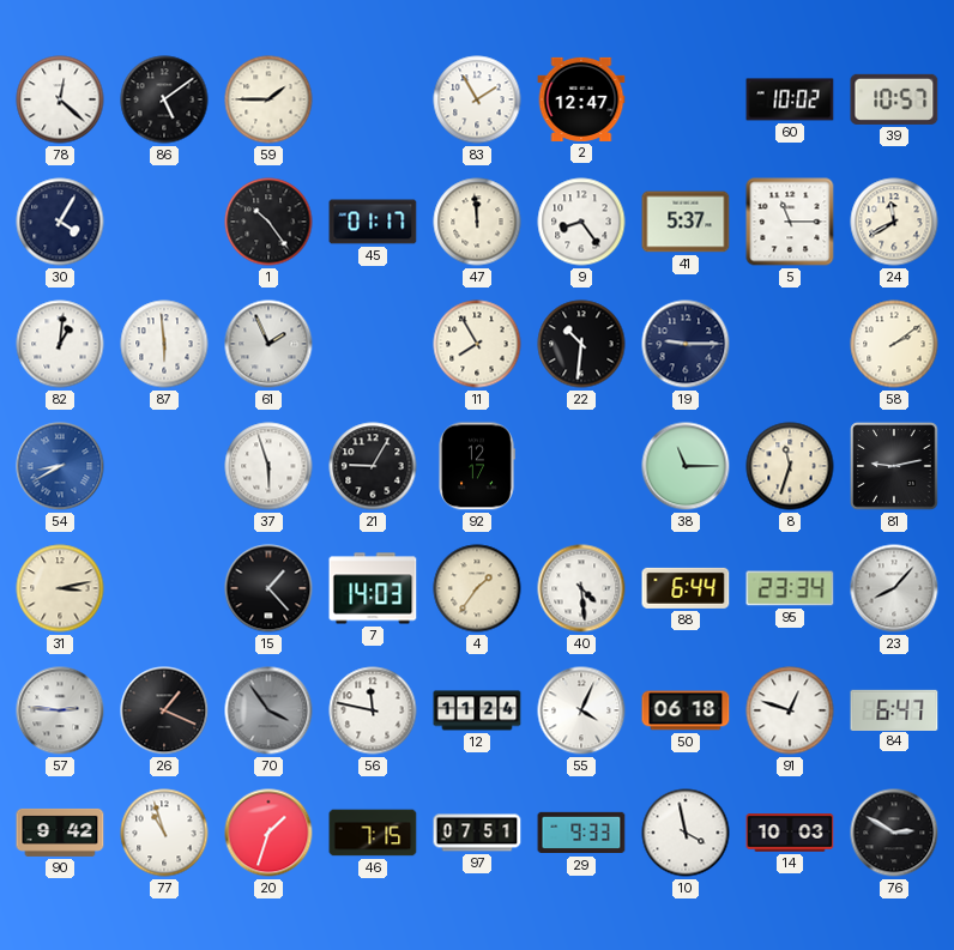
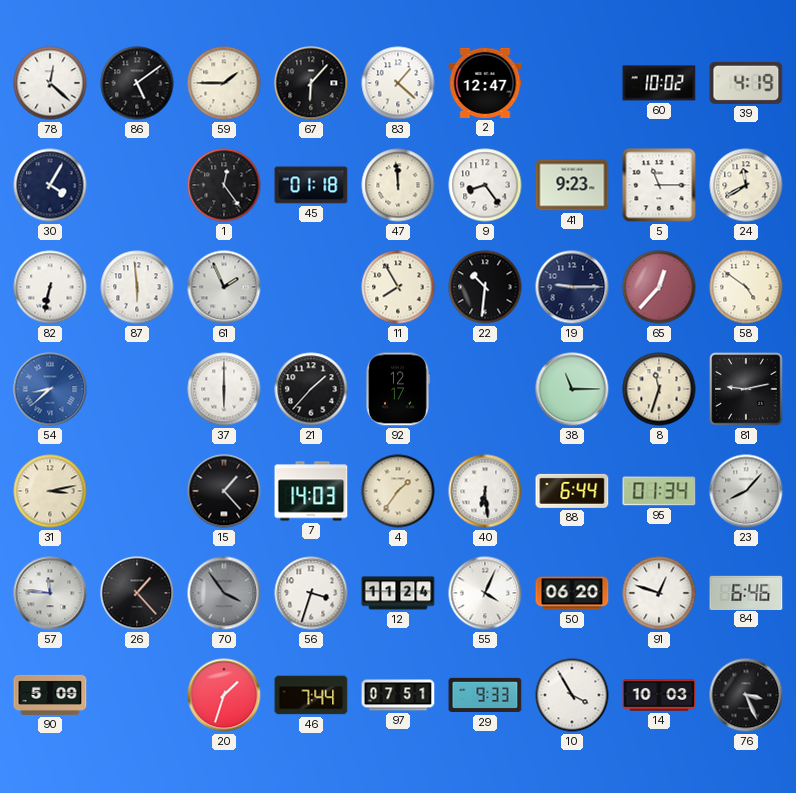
67: none -> 6:07
83: 1:55 -> 1:22
39: 10:57 -> 4:19
1: 10:24 -> 12:24
45: 01:17 -> 01:18
41: 5:37 -> 9:23
82: 1:01 -> 6:32
65: none -> 12:37
58: 2:09 -> 4:51
54: 8:40 -> 8:38
37: 5:57 -> 6:00
21: 9:05 -> 1:37
40: 4:29 -> 6:29
95: 23:34 -> 01:34
57: 2:46 -> 11:46
26: 1:19 -> 1:23
56: 11:47 -> 3:33
50: 06:18 -> 06:20
84: 6:47 -> 6:46
90: 9:42 -> 5:09
77: 10:57 -> none
46: 7:15 -> 7:44
10: 3:58 -> 3:55
76: 2:50 -> 3:26
